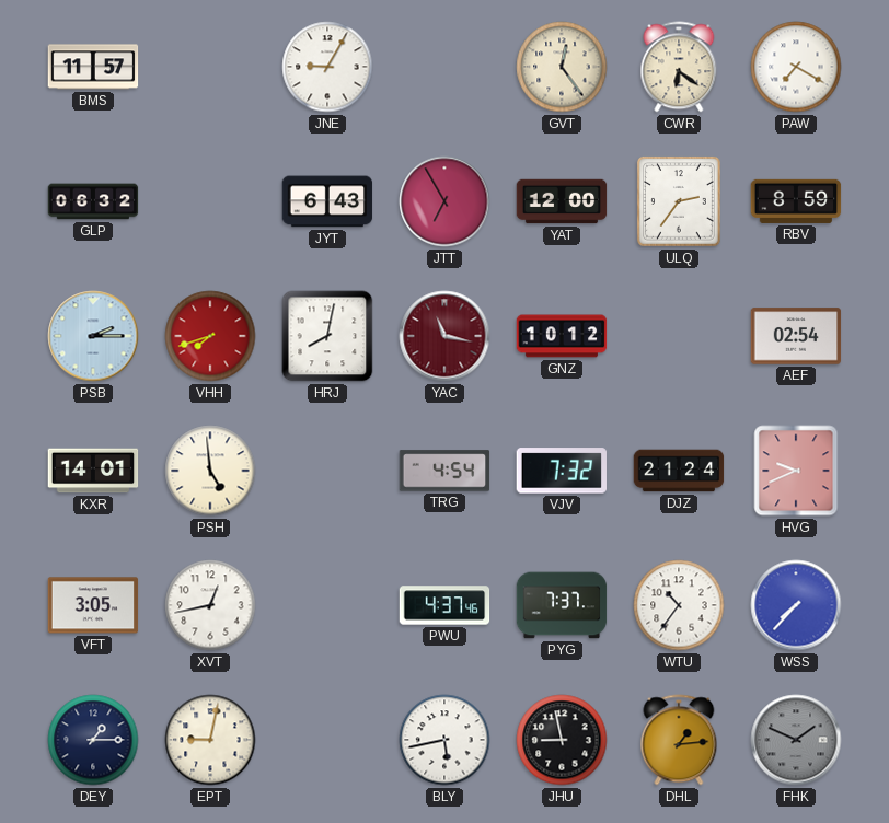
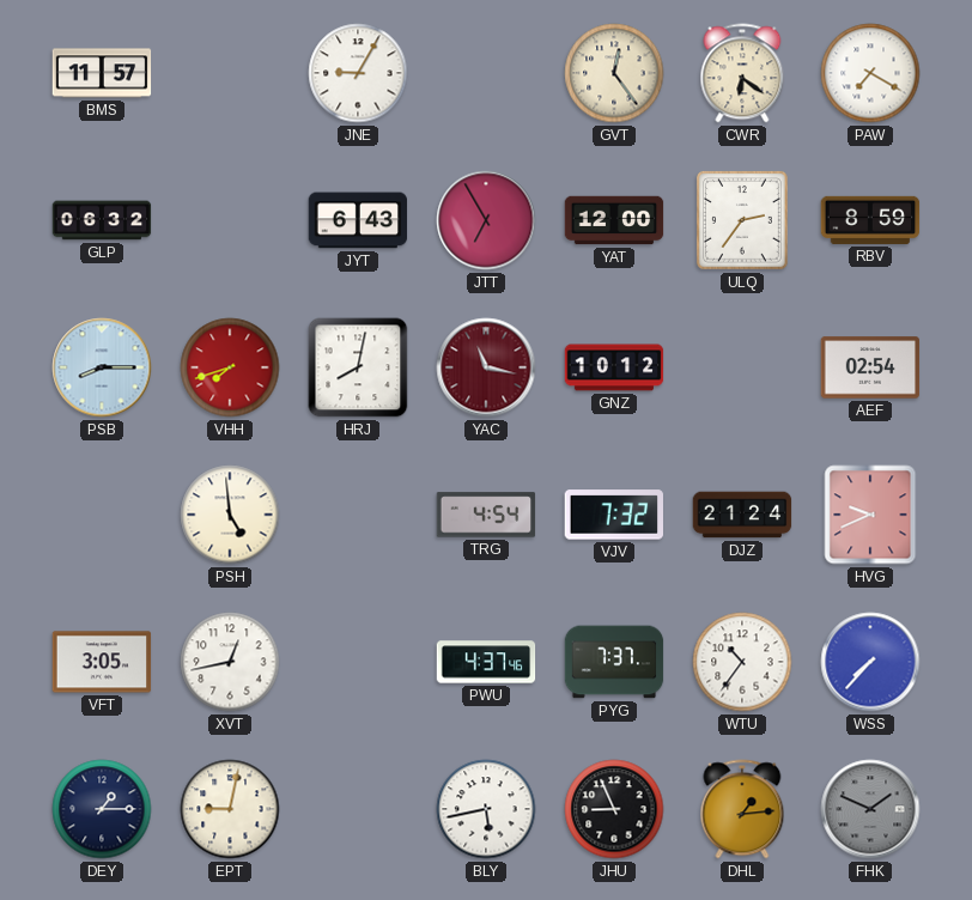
PSB: 2:15 -> 8:15
KXR: 14:01 -> none
JHU: 8:58 -> 8:56
